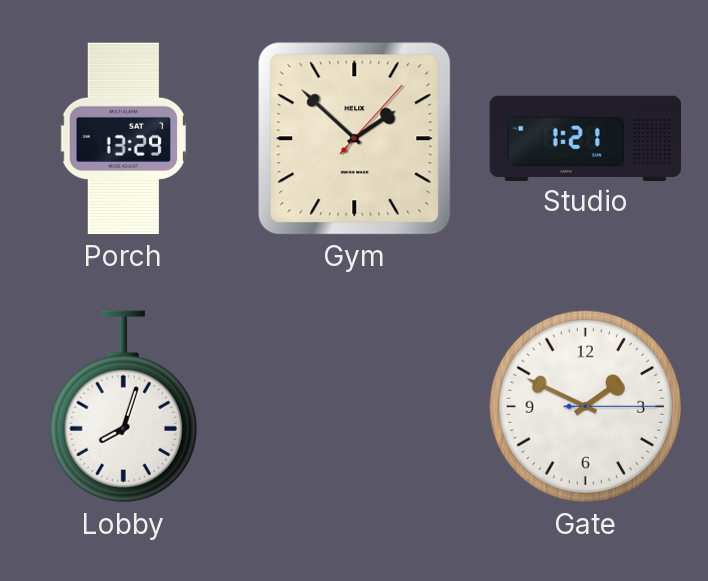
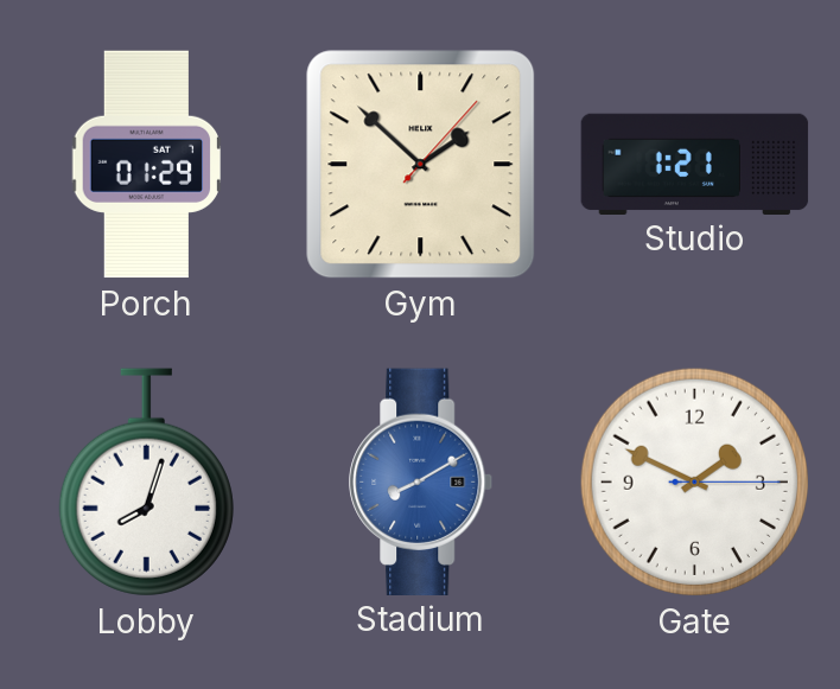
Porch: 13:29 -> 01:29
Stadium: none -> 8:10
